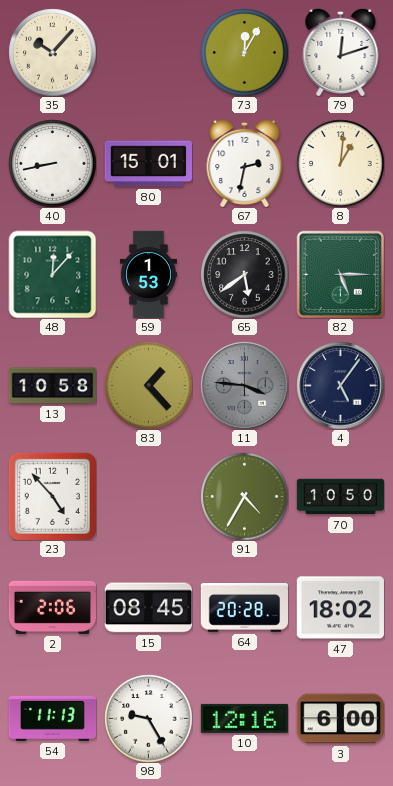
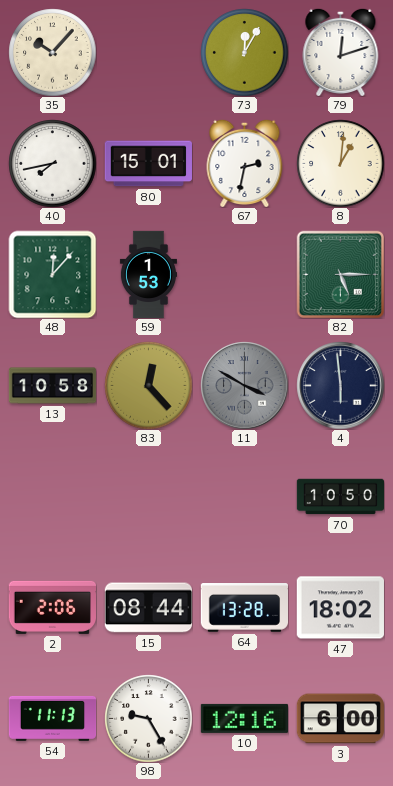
40: 8:43 -> 7:43
65: 5:39 -> none
83: 1:23 -> 12:23
11: 3:46 -> 3:50
4: 5:06 -> 5:59
23: 4:53 -> none
91: 4:35 -> none
15: 08:45 -> 08:44
64: 20:28 -> 13:28
